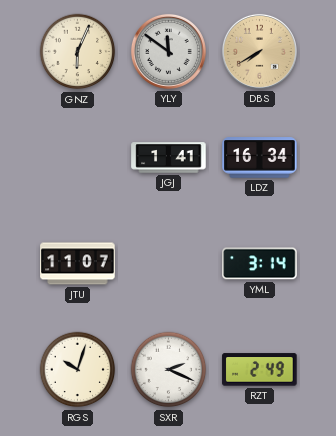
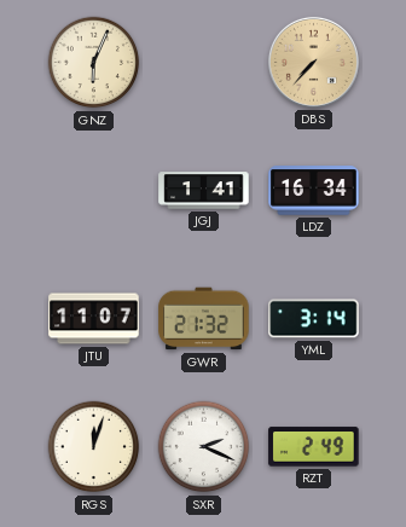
YLY: 11:51 -> none
DBS: 7:40 -> 7:37
GWR: none -> 21:32
RGS: 10:03 -> 12:03
